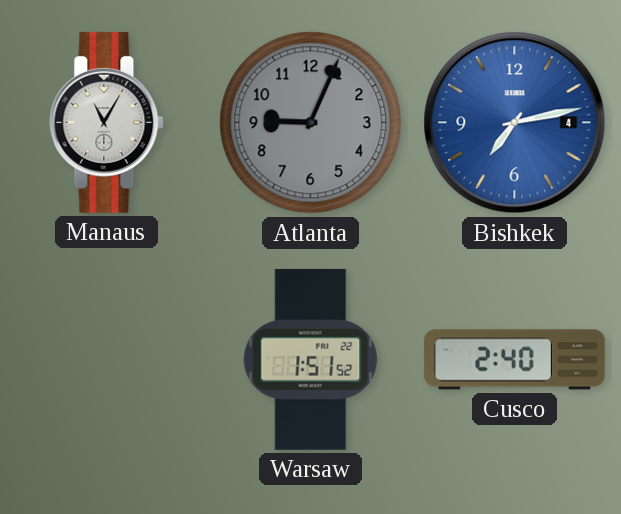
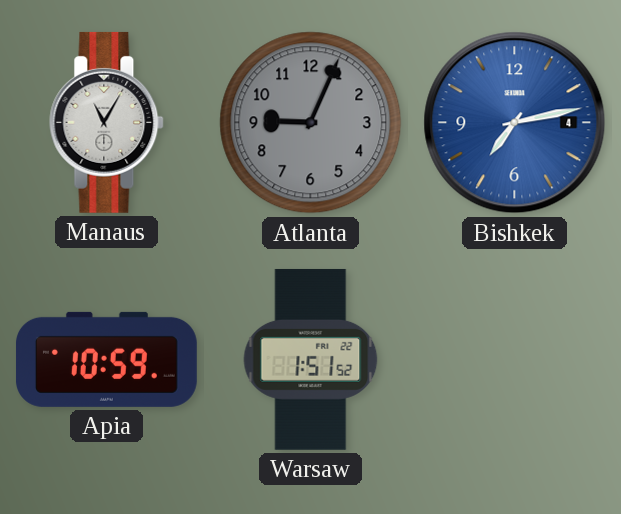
Apia: none -> 10:59
Cusco: 2:40 -> none
